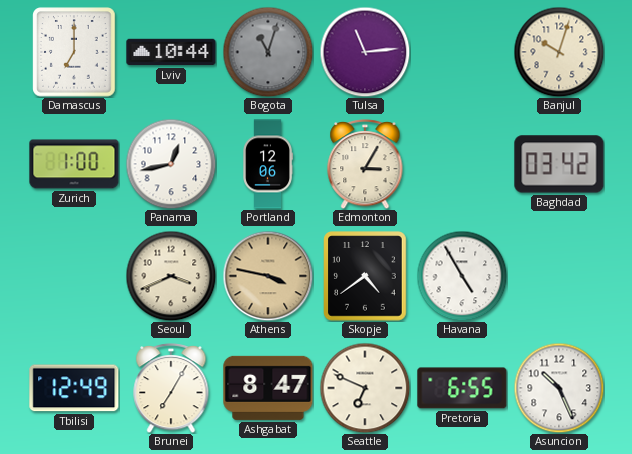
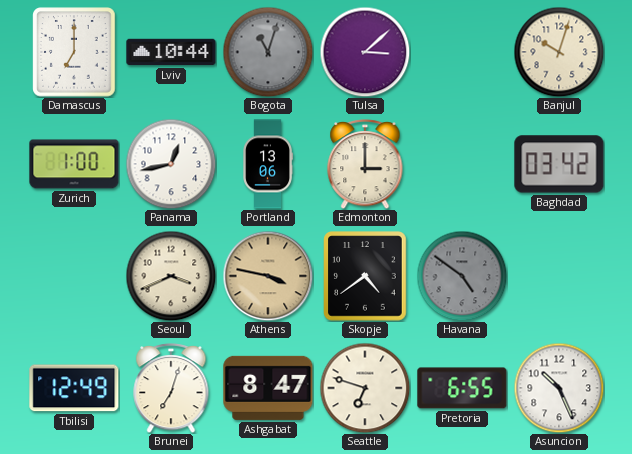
Tulsa: 11:14 -> 3:08
Portland: 12:06 -> 13:06
Edmonton: 3:05 -> 3:00
Havana: 4:55 -> 4:51
Havana dial: white -> grey
Brunei: 7:05 -> 7:03
Seattle: 6:49 -> 6:48
